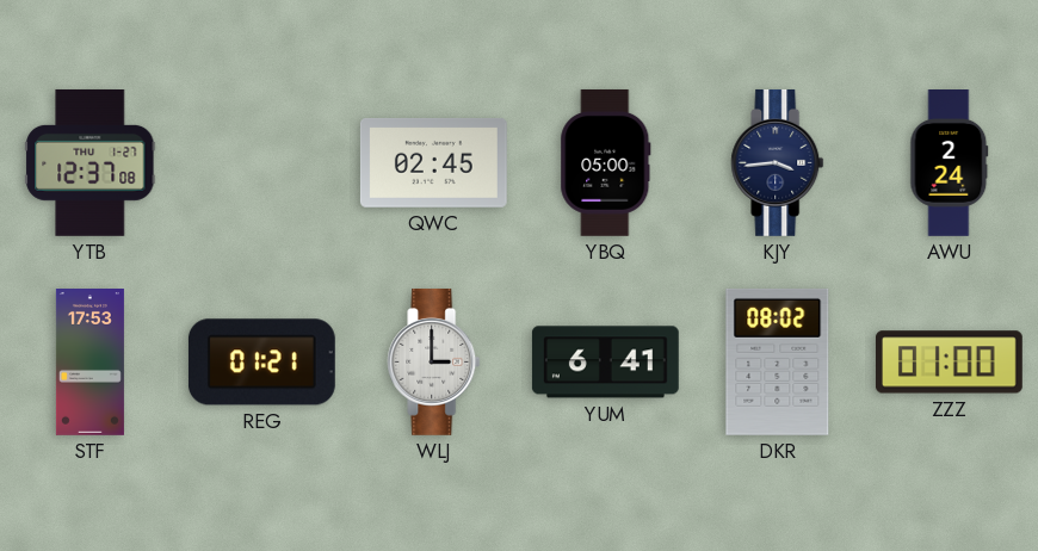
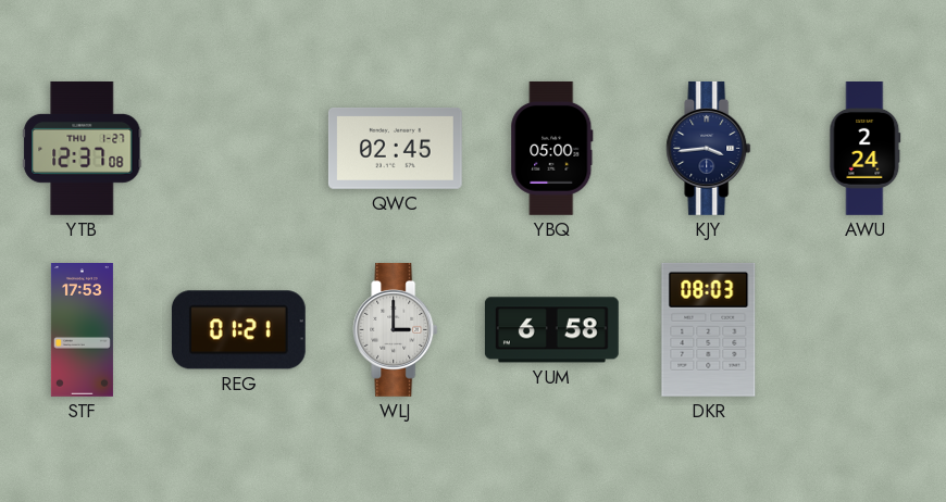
YUM: 6:41 -> 6:58
DKR: 08:02 -> 08:03
ZZZ: 01:00 -> none
